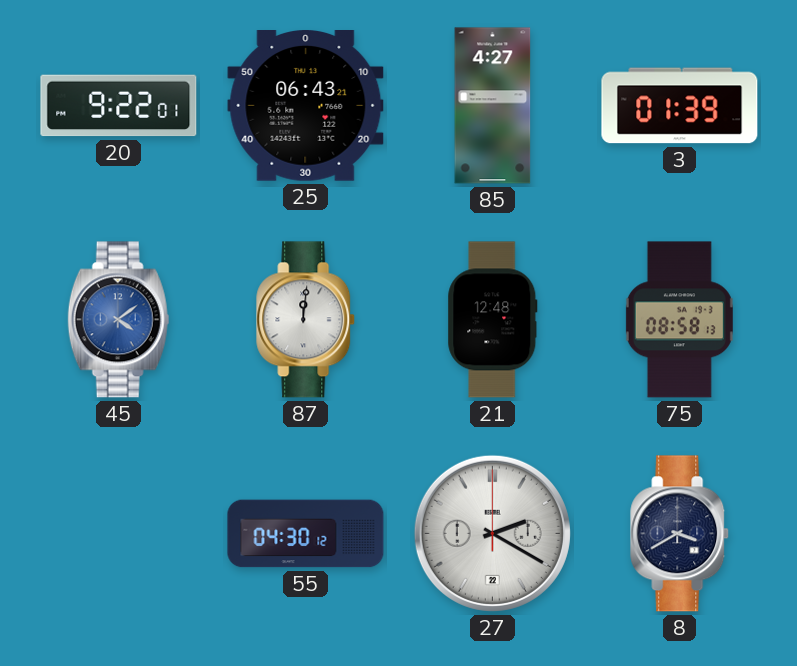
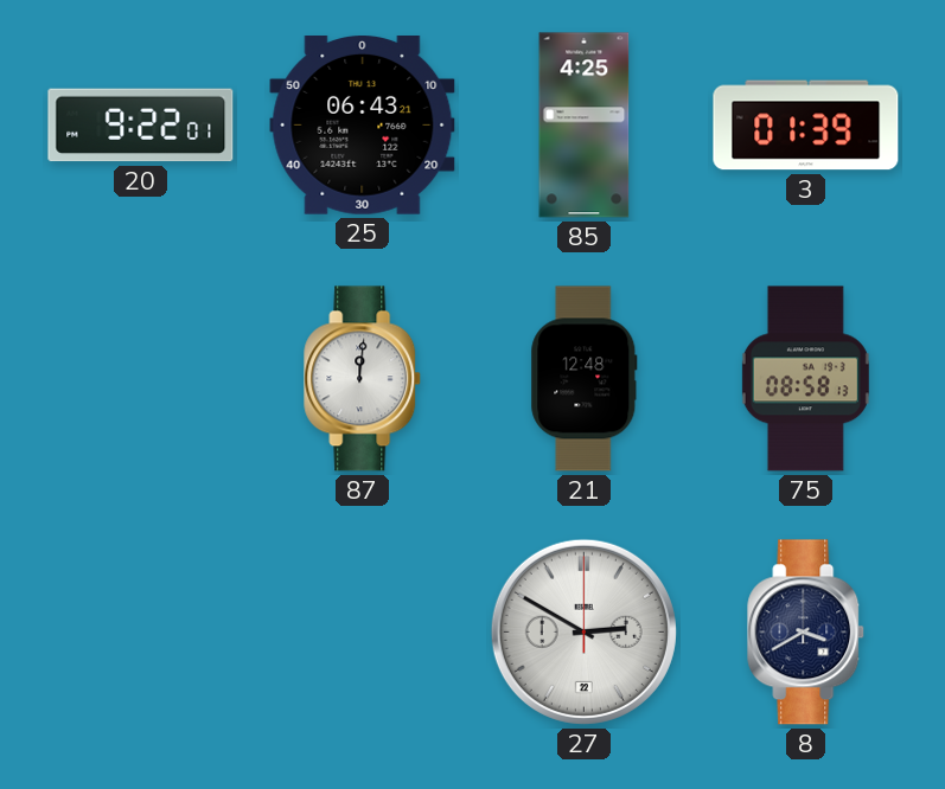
85: 4:27 -> 4:25
45: 4:09 -> none
55: 04:30 -> none
27: 2:20 -> 2:50
